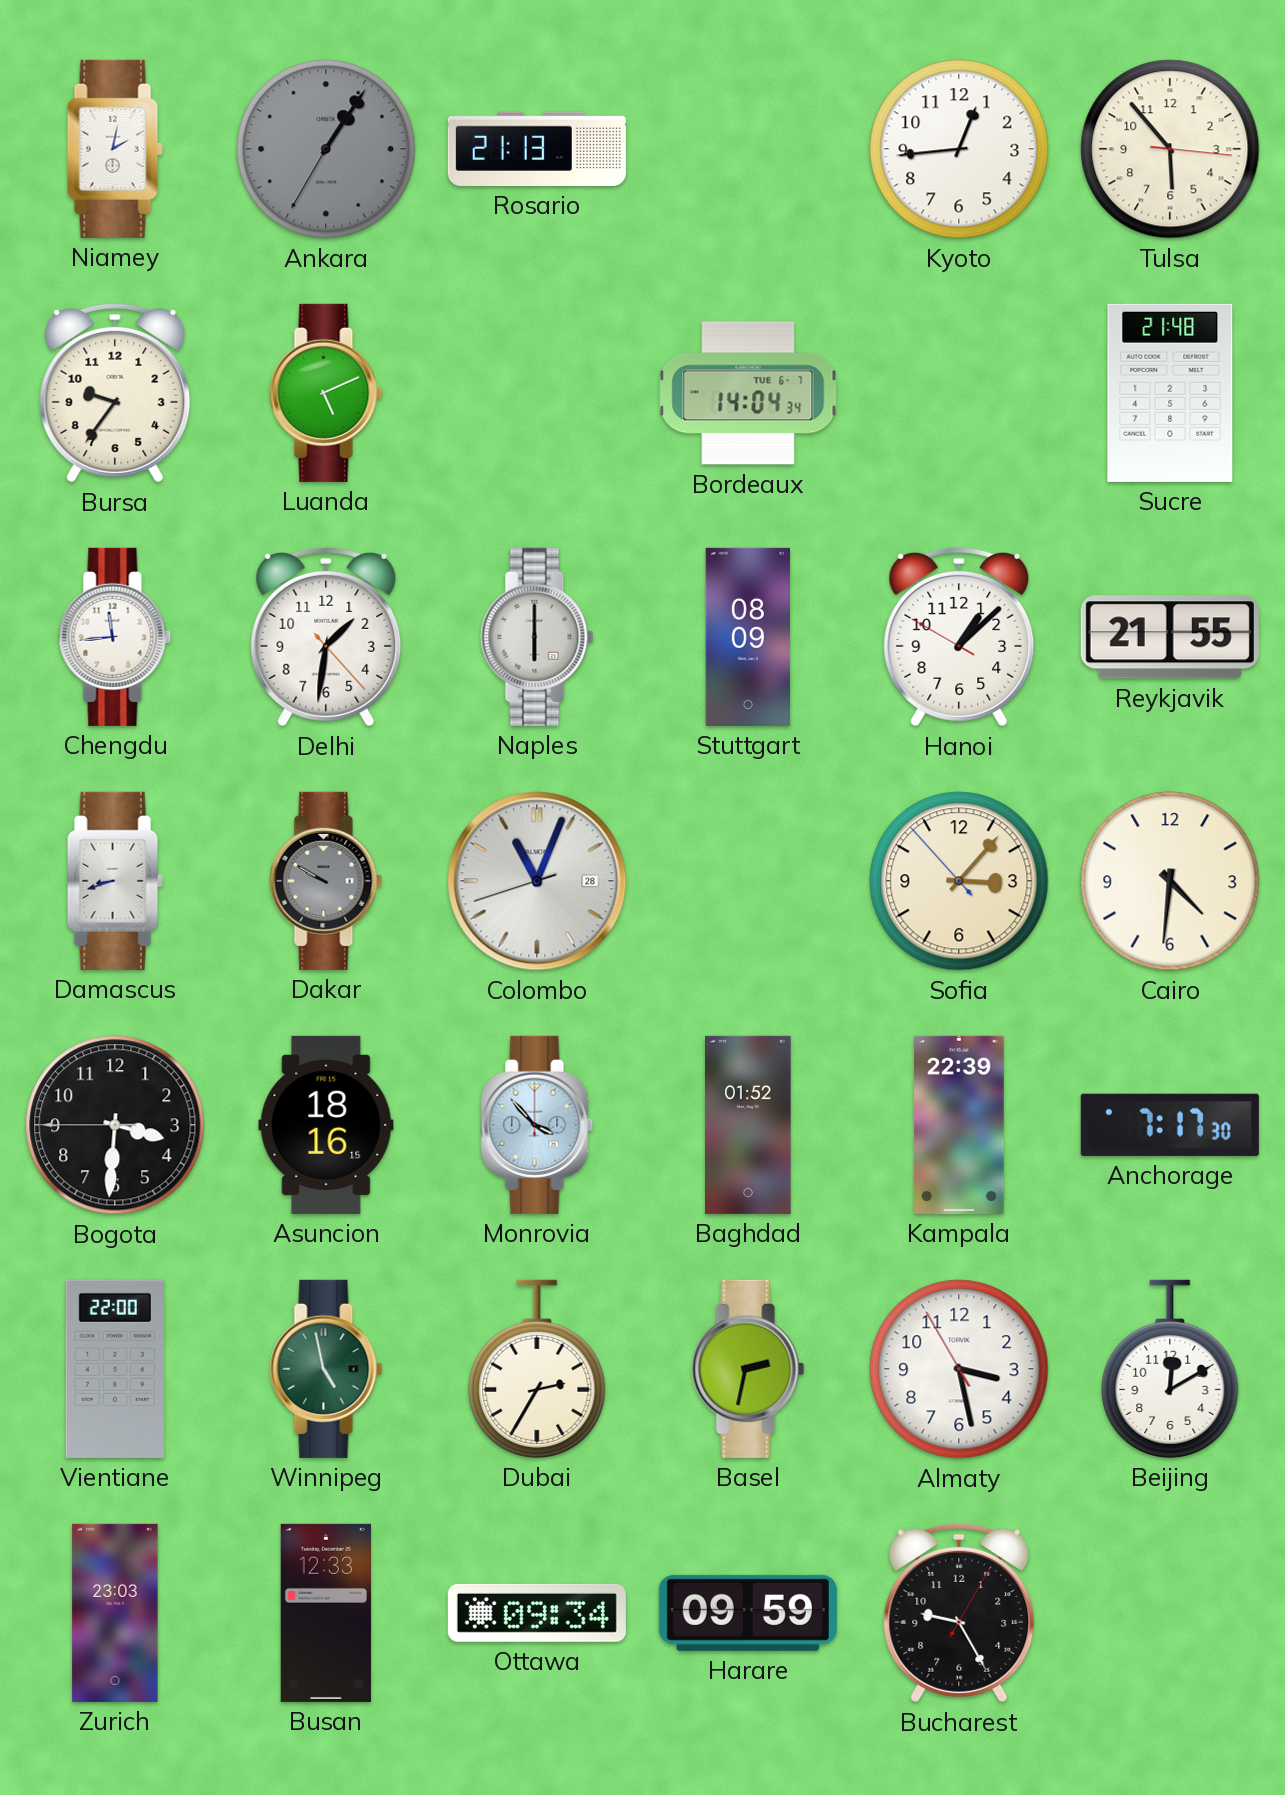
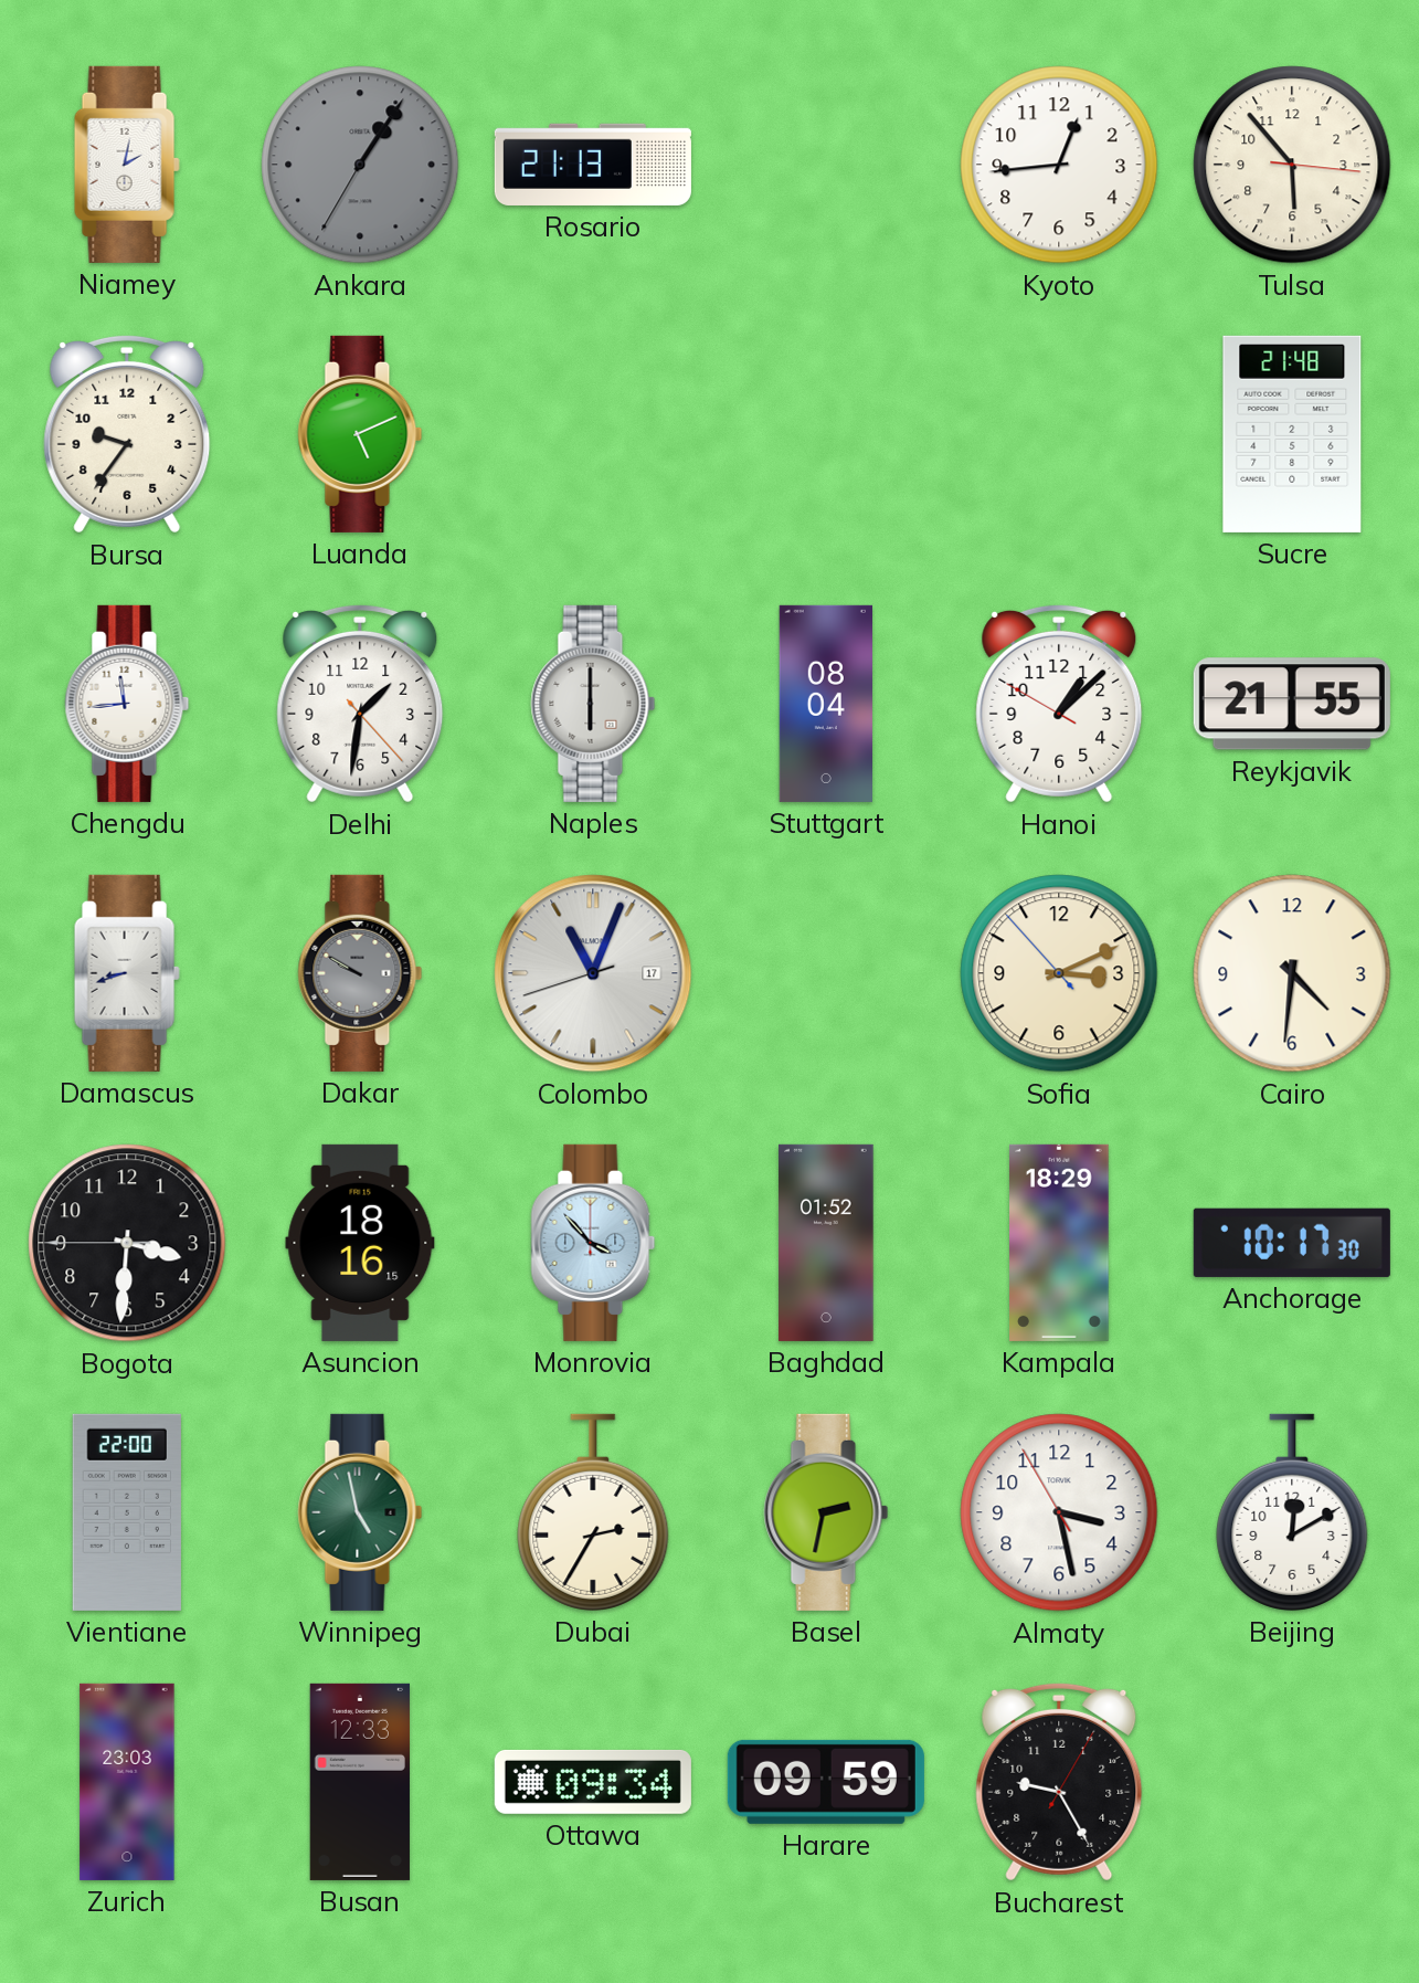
Bordeaux: 14:04 -> none
Stuttgart: 08:09 -> 08:04
Colombo date: 28 -> 17
Sofia: 3:06 -> 3:10
Kampala: 22:39 -> 18:29
Anchorage: 7:17 -> 10:17
